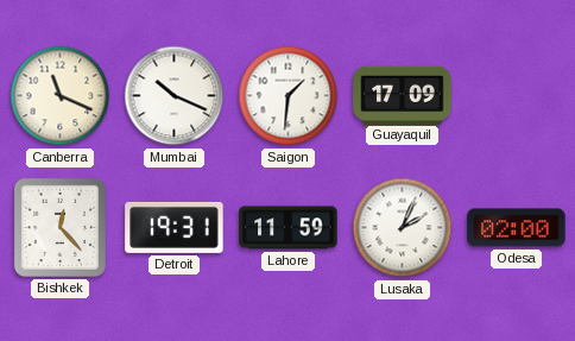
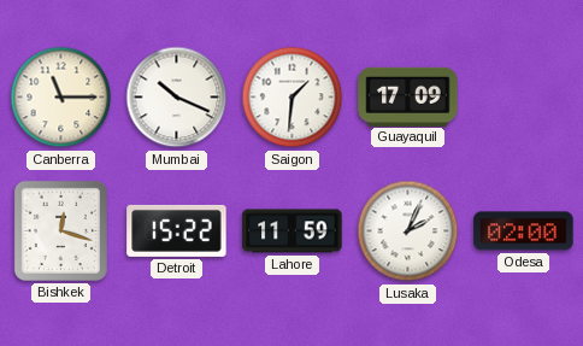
Canberra: 11:19 -> 11:15
Bishkek: 12:23 -> 12:18
Detroit: 19:31 -> 15:22
